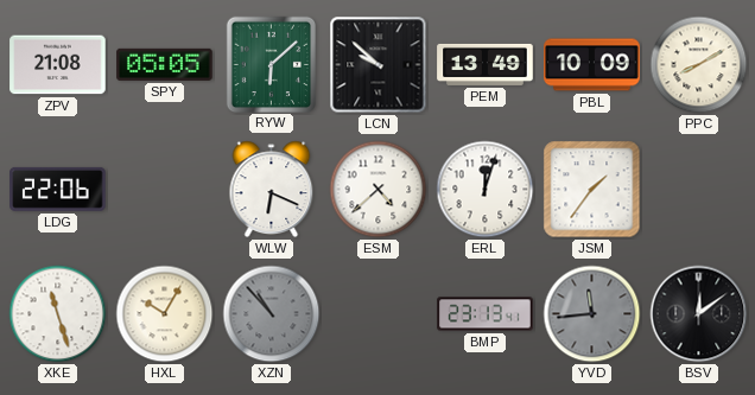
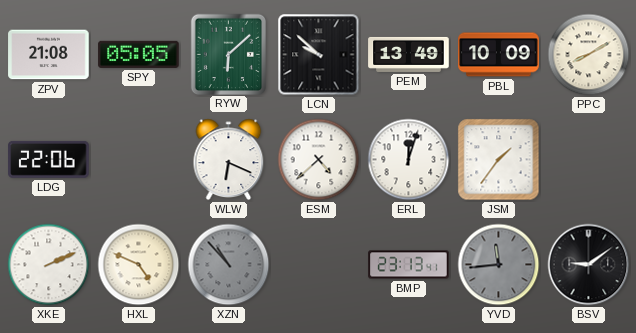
XKE: 11:27 -> 2:11
HXL: 10:05 -> 4:49
BSV: 12:09 -> 9:09
